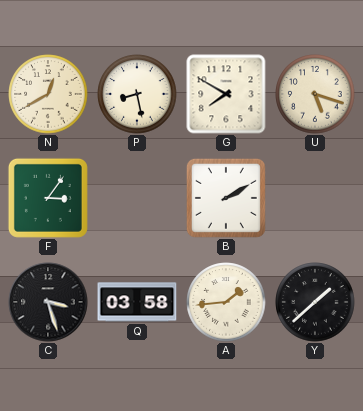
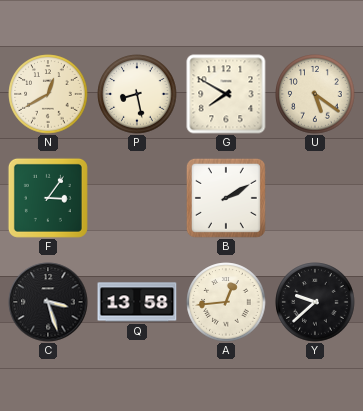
U: 5:18 -> 5:21
Q: 03:58 -> 13:58
A: 1:44 -> 12:44
Y: 1:38 -> 9:38
